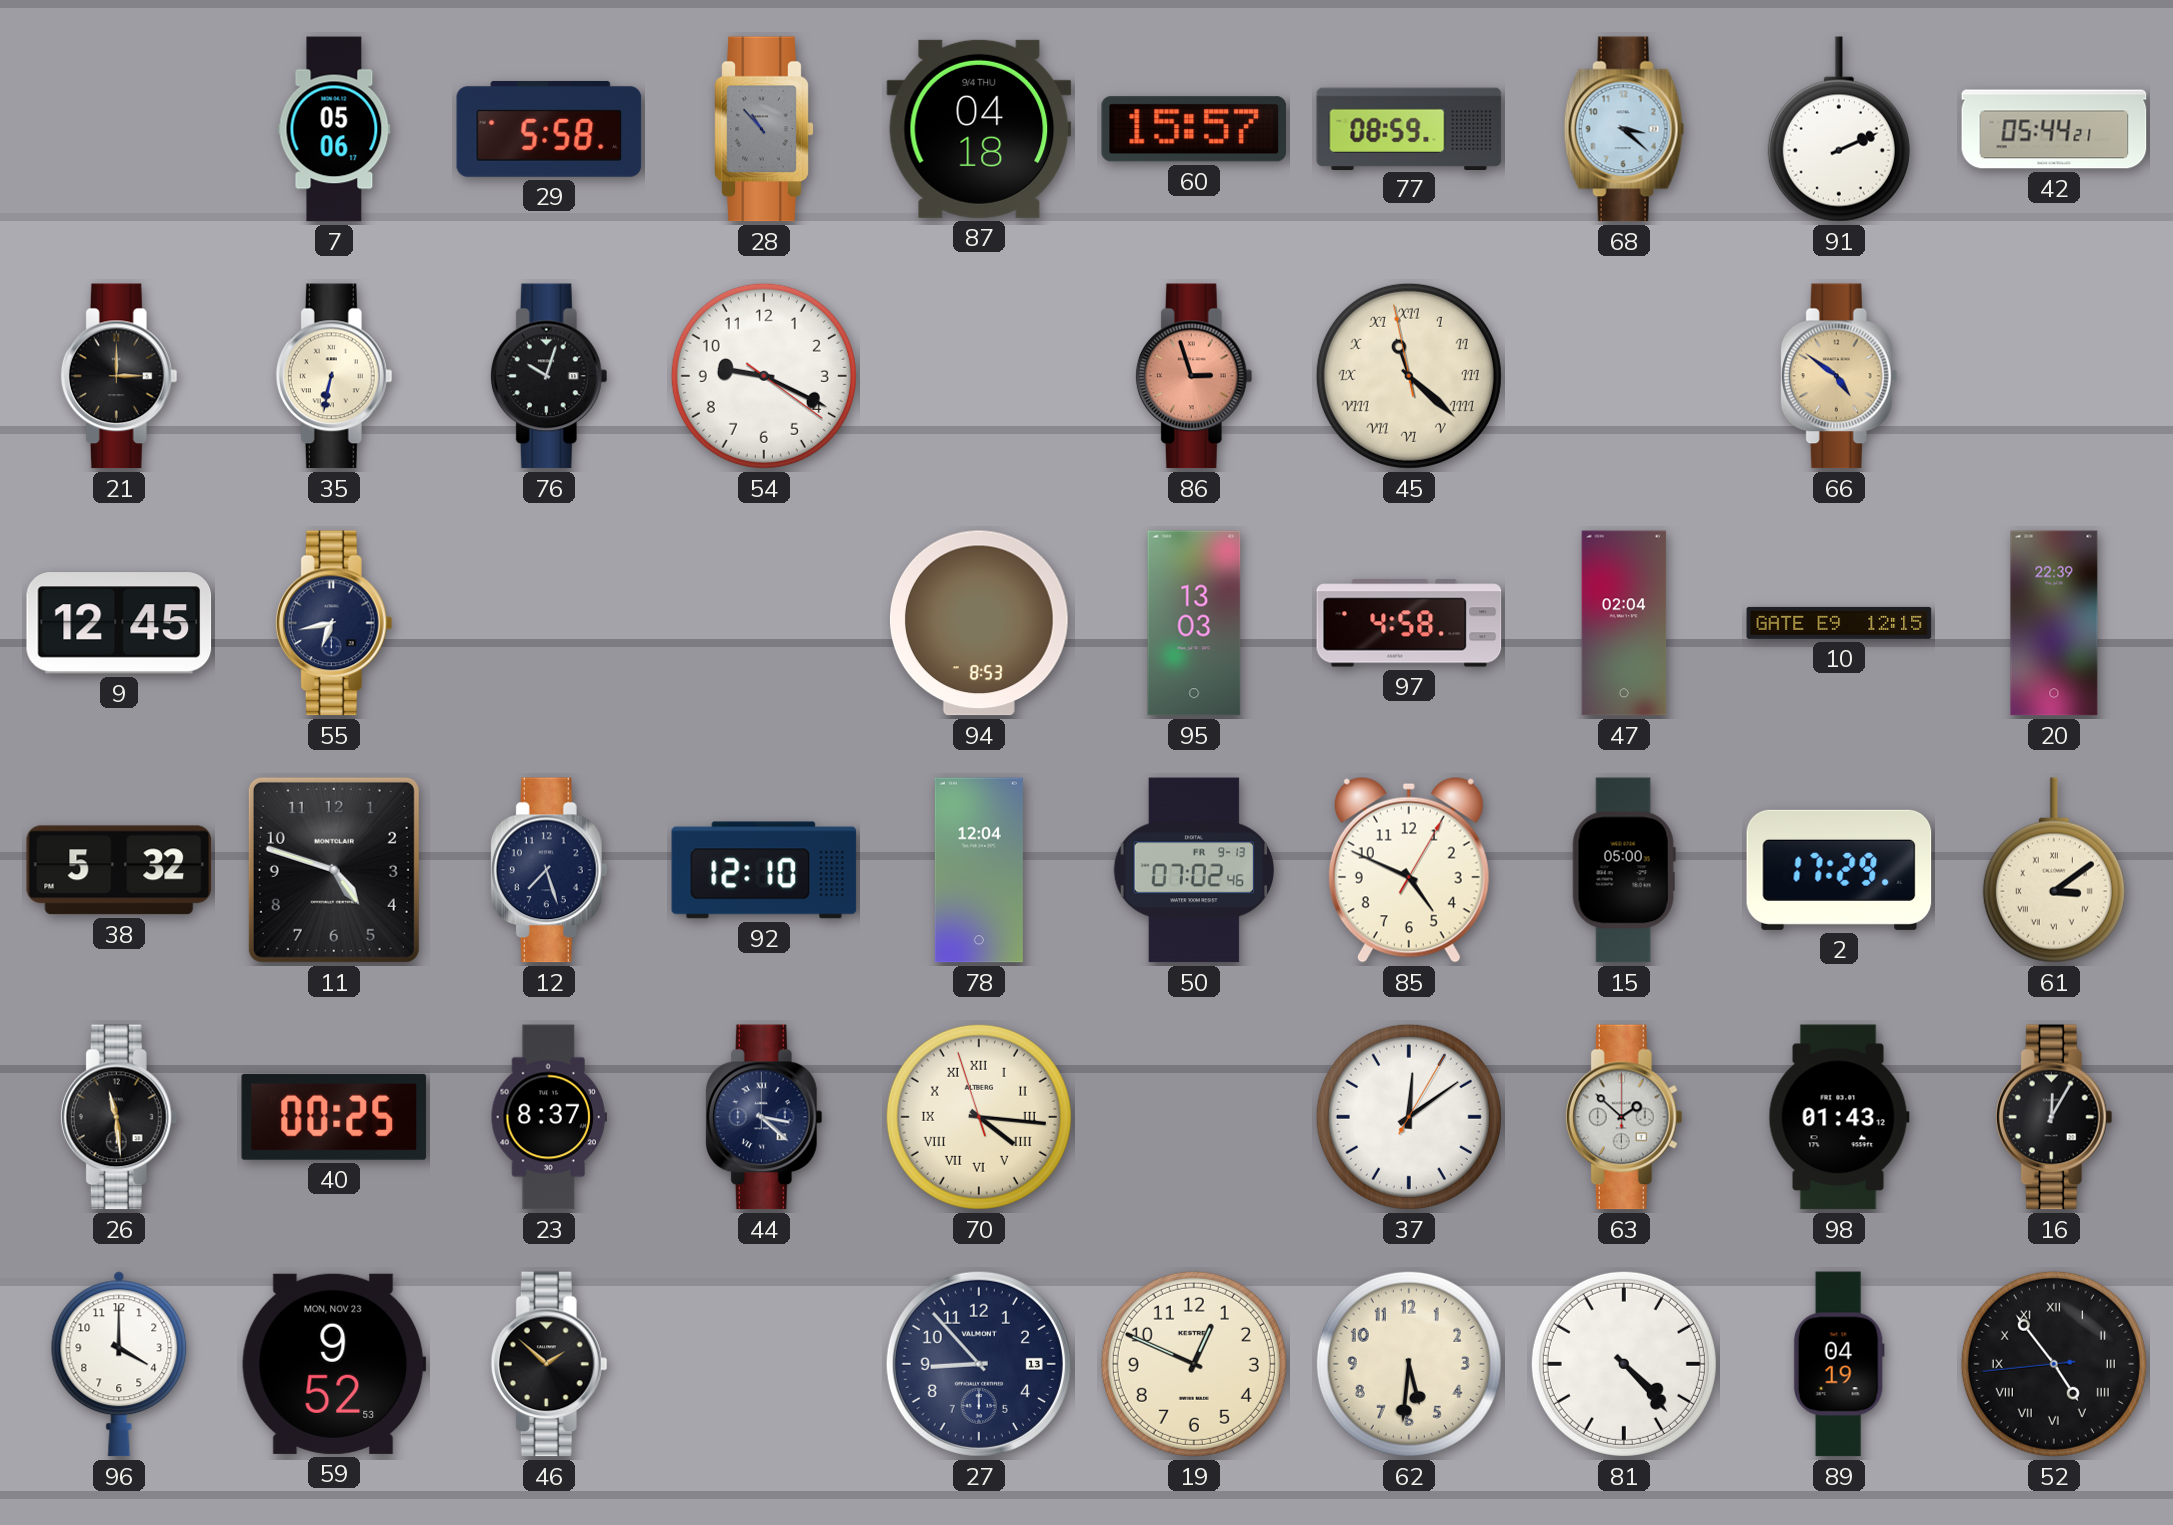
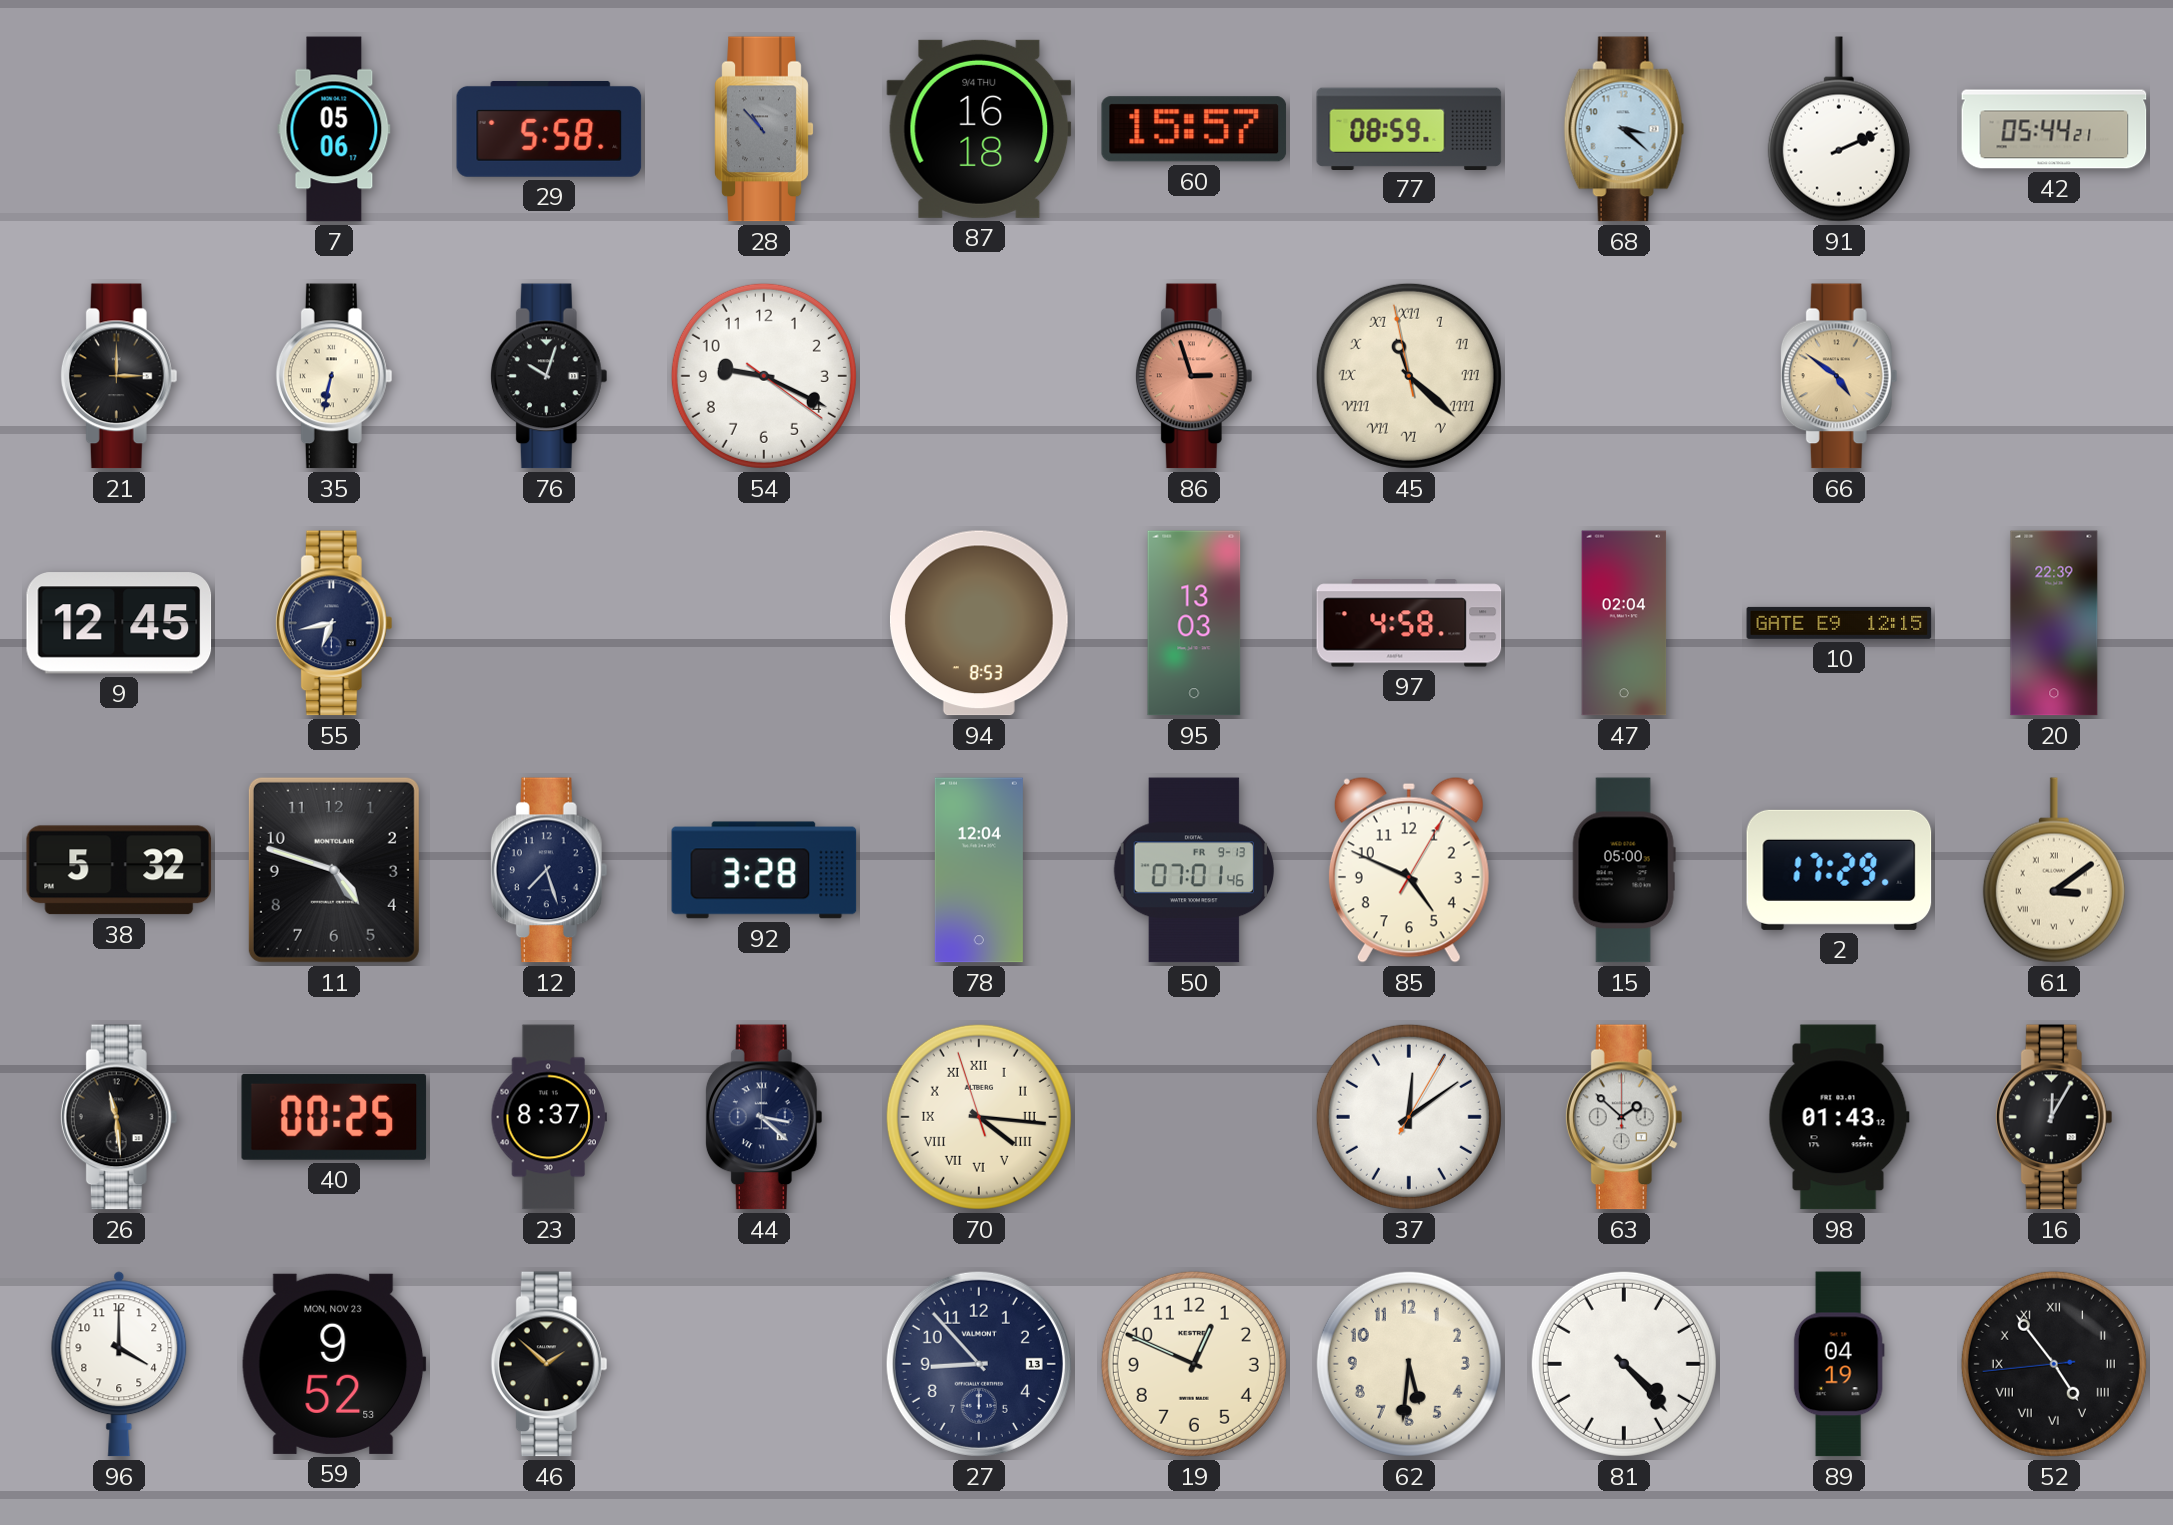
87: 04:18 -> 16:18
92: 12:10 -> 3:28
50: 07:02 -> 07:01
